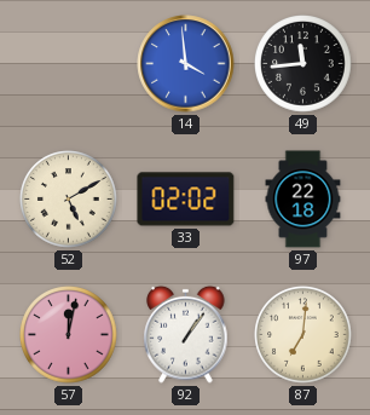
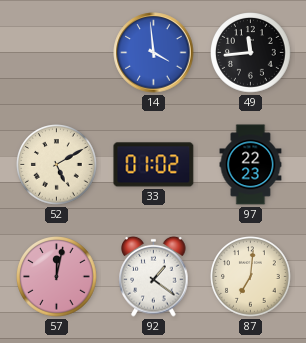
33: 02:02 -> 01:02
97: 22:18 -> 22:23
92: 1:06 -> 1:21
